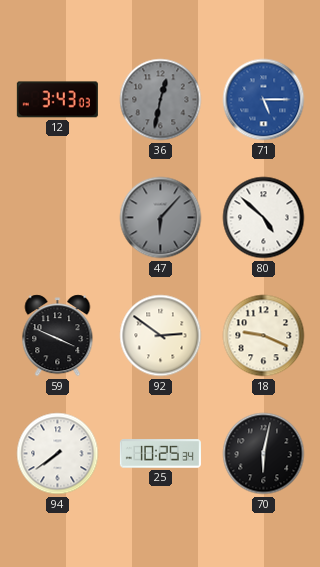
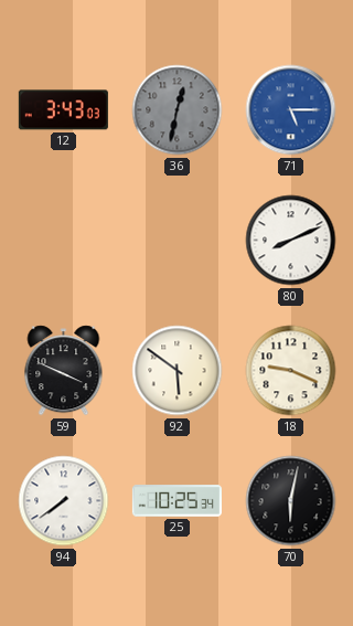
47: 6:07 -> none
80: 4:52 -> 8:11
92: 2:51 -> 5:51
